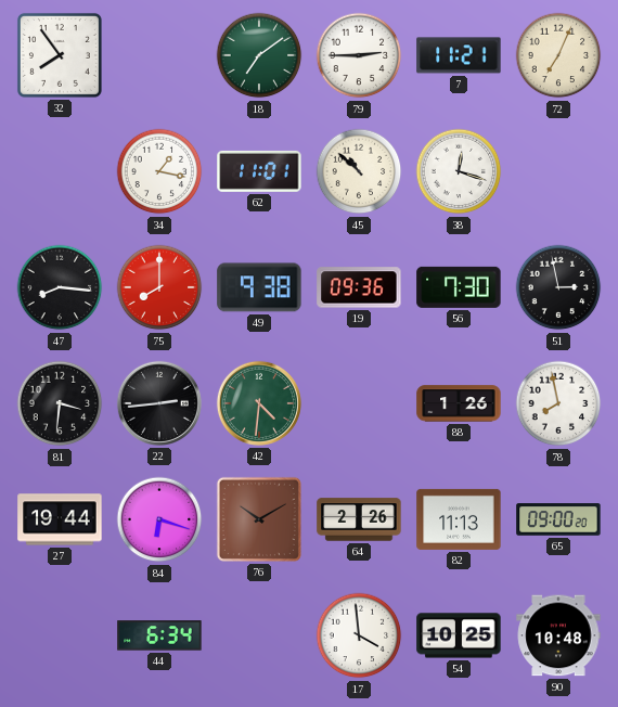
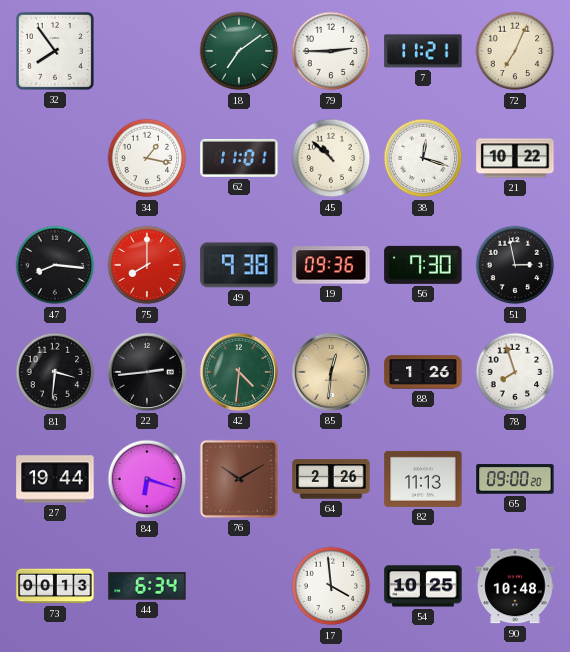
21: none -> 10:22
85: none -> 12:31
78: 7:58 -> 7:57
73: none -> 00:13
